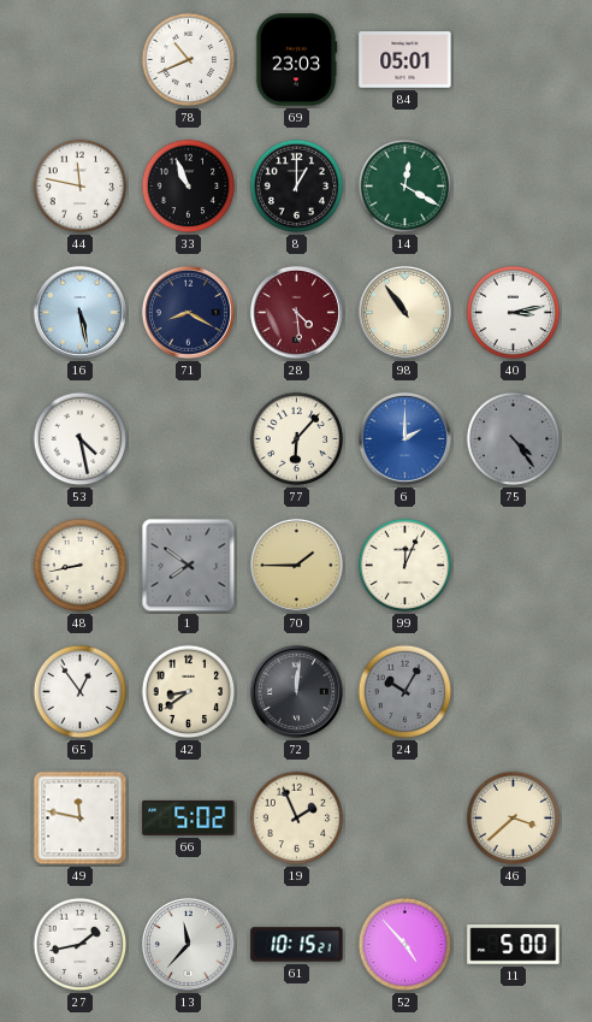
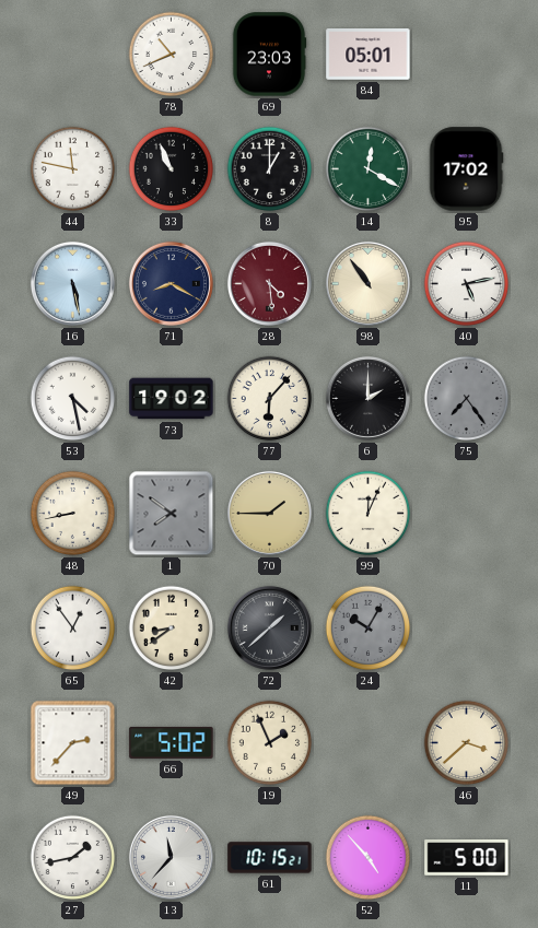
95: none -> 17:02
40: 3:13 -> 5:13
73: none -> 19:02
6 dial: blue -> black
75: 4:24 -> 7:24
72: 12:01 -> 1:38
49: 11:47 -> 2:37
